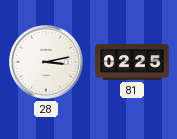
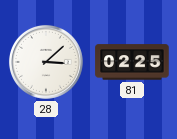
28: 3:13 -> 3:08
